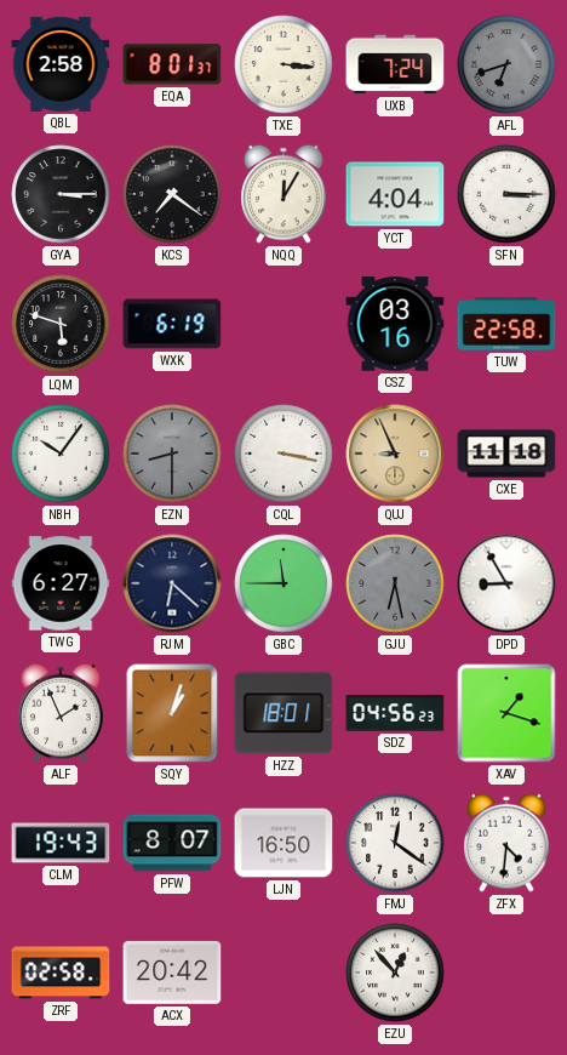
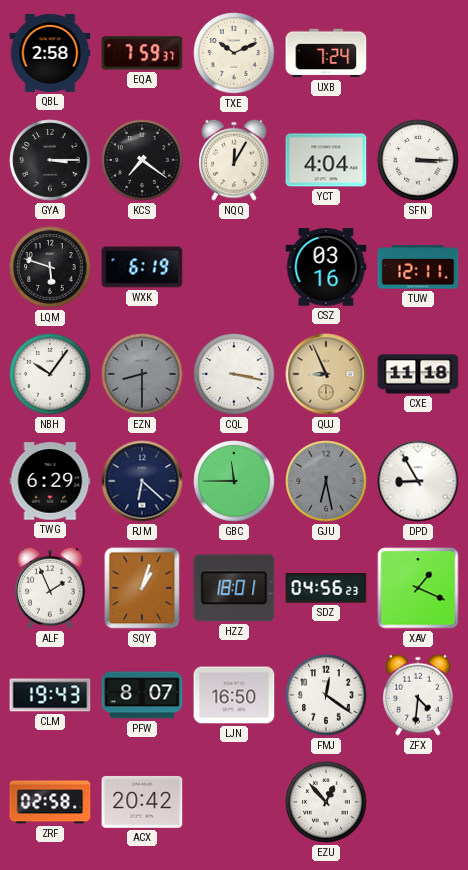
EQA: 8:01 -> 7:59
TXE: 3:16 -> 10:11
AFL: 6:42 -> none
TUW: 22:58 -> 12:11
TWG: 6:27 -> 6:29
XAV: 1:18 -> 1:19
